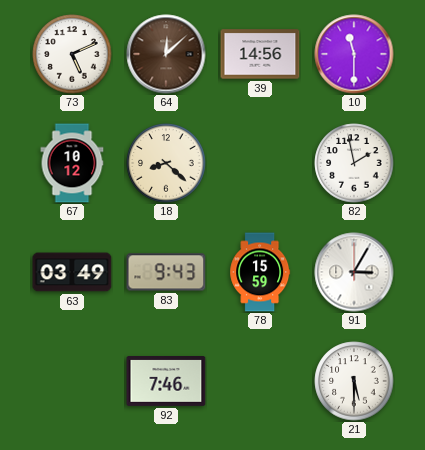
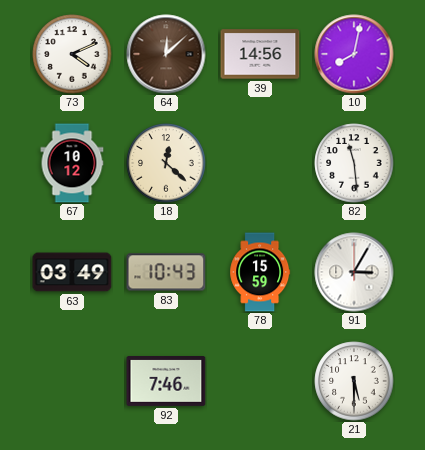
73: 5:11 -> 4:11
10: 11:30 -> 8:02
18: 8:22 -> 12:22
82: 1:58 -> 11:29
83: 9:43 -> 10:43
